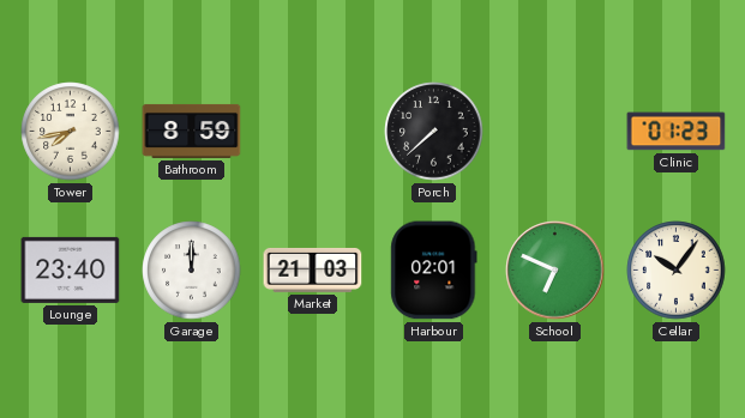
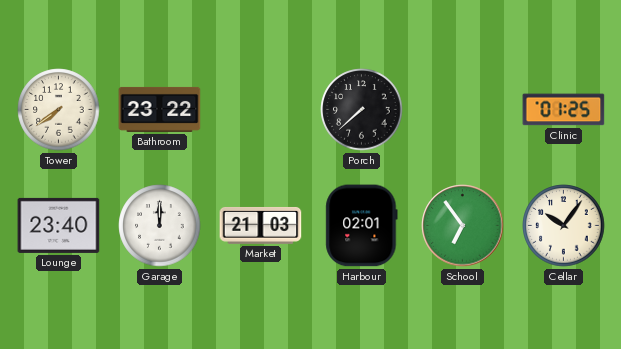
Tower: 7:43 -> 7:39
Bathroom: 8:59 -> 23:22
Clinic: 01:23 -> 01:25
School: 6:49 -> 6:54
